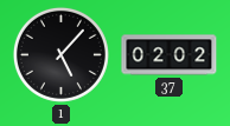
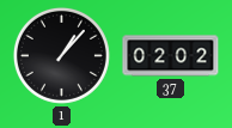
1: 5:07 -> 1:07
